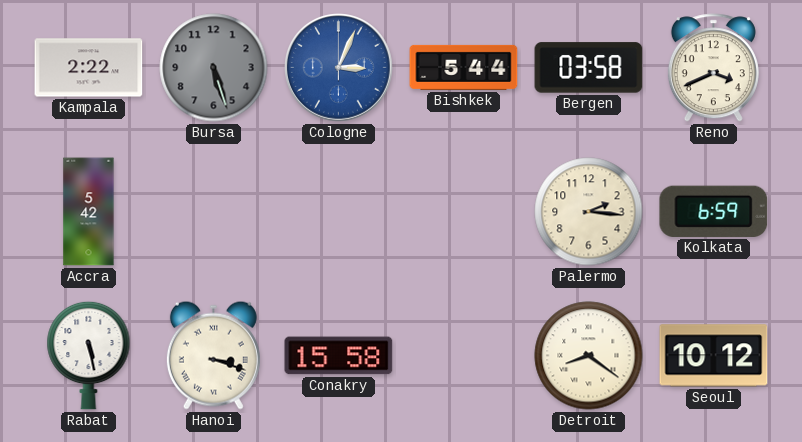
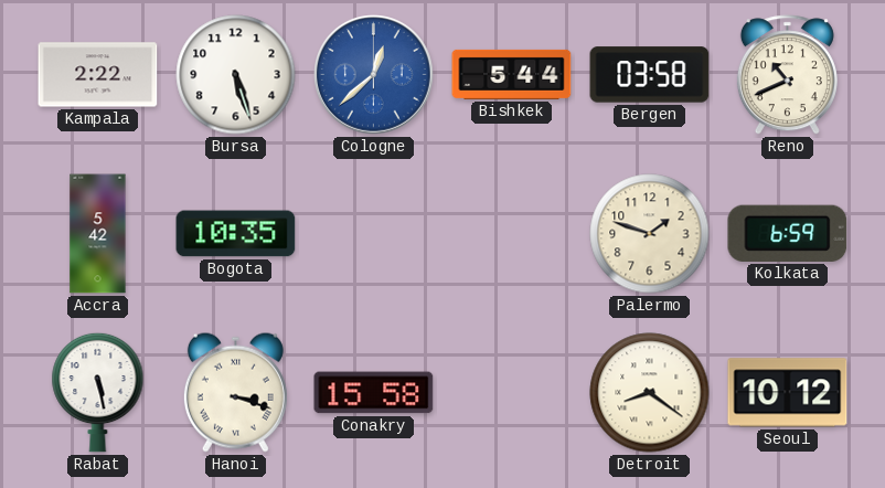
Bursa dial: grey -> white
Cologne: 3:04 -> 12:38
Reno: 3:41 -> 10:41
Bogota: none -> 10:35
Palermo: 2:16 -> 1:48
